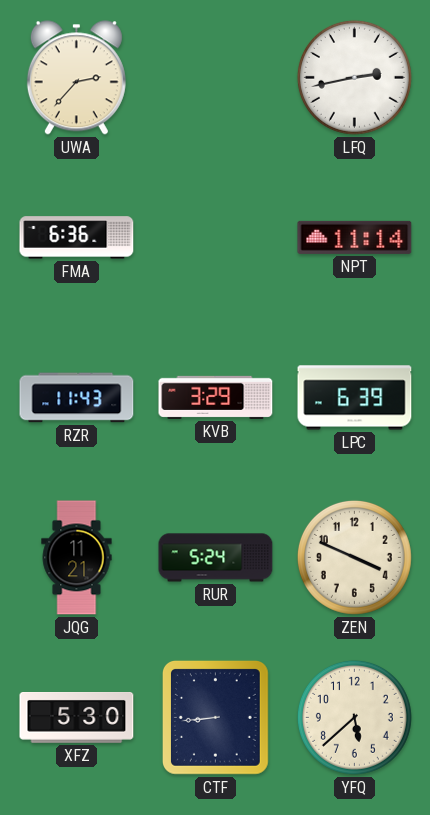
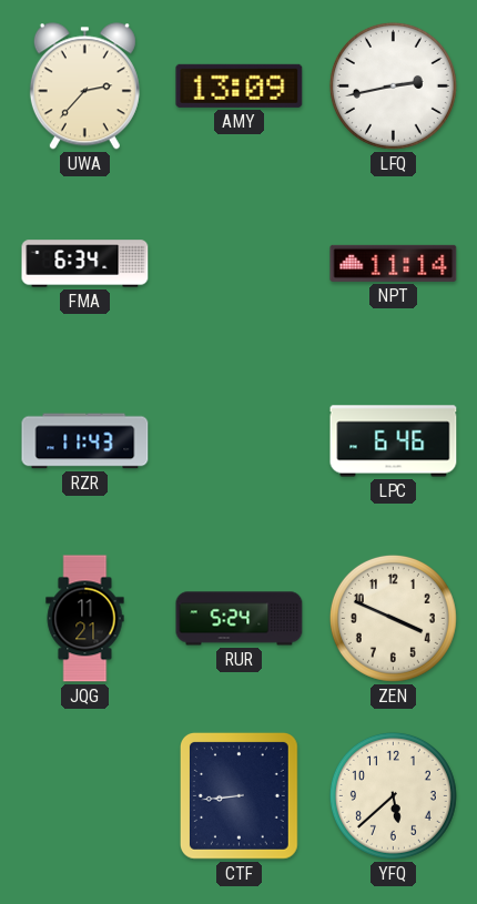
AMY: none -> 13:09
FMA: 6:36 -> 6:34
KVB: 3:29 -> none
LPC: 6:39 -> 6:46
XFZ: 5:30 -> none
